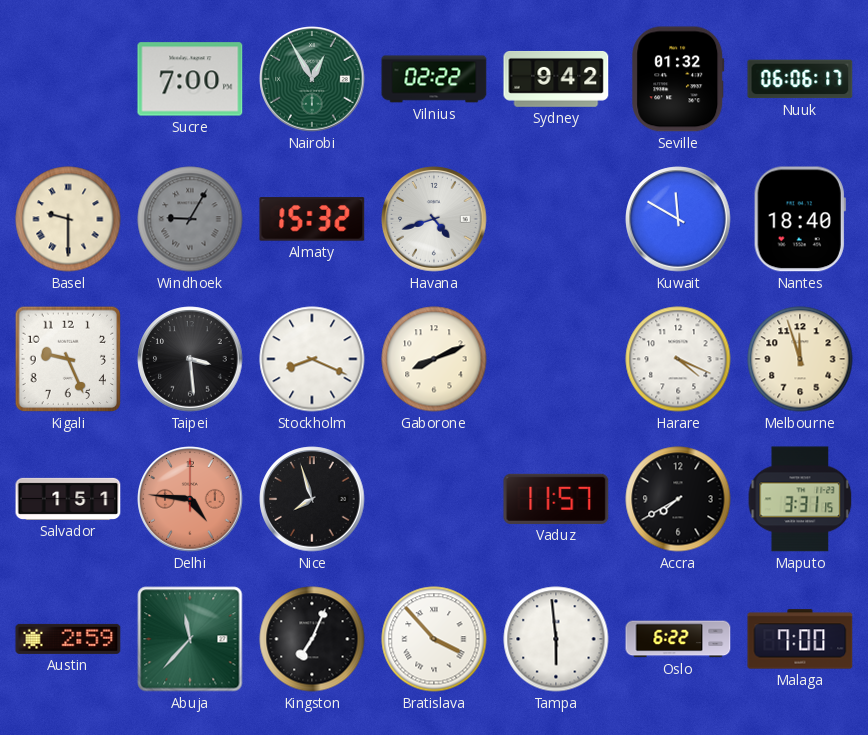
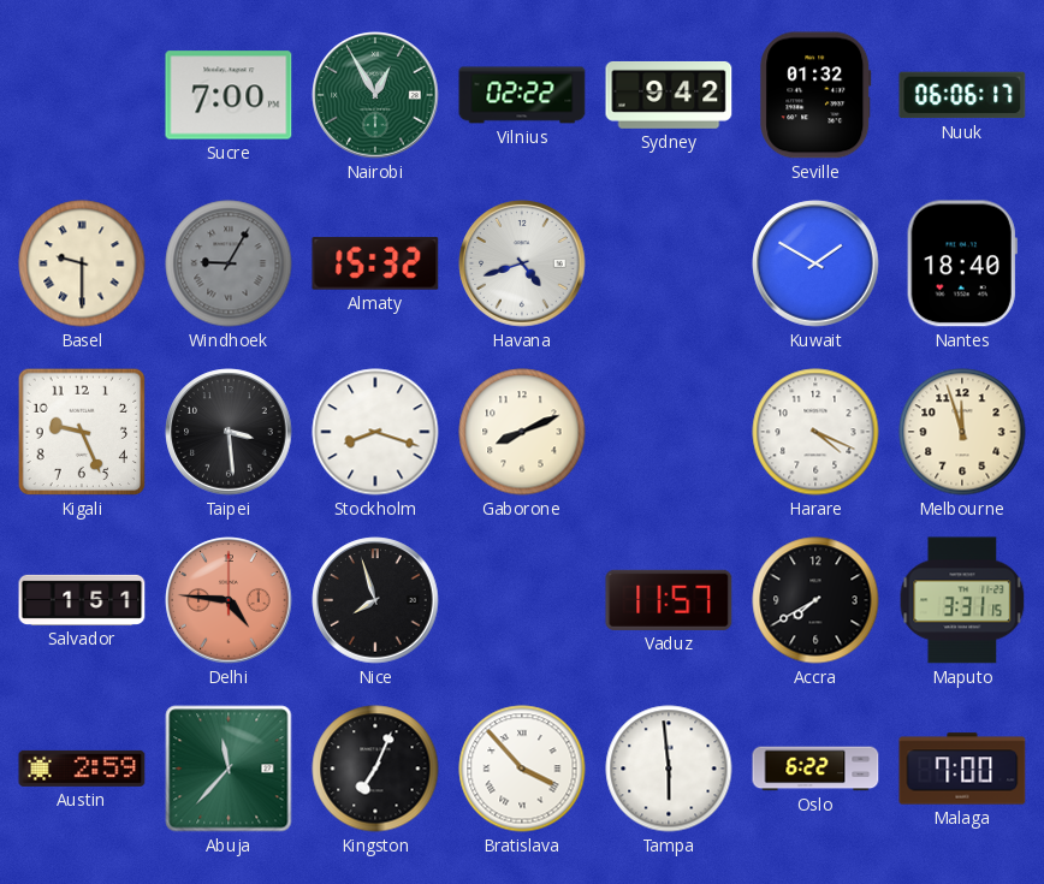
Kuwait: 11:50 -> 1:50
Stockholm: 8:19 -> 8:18
